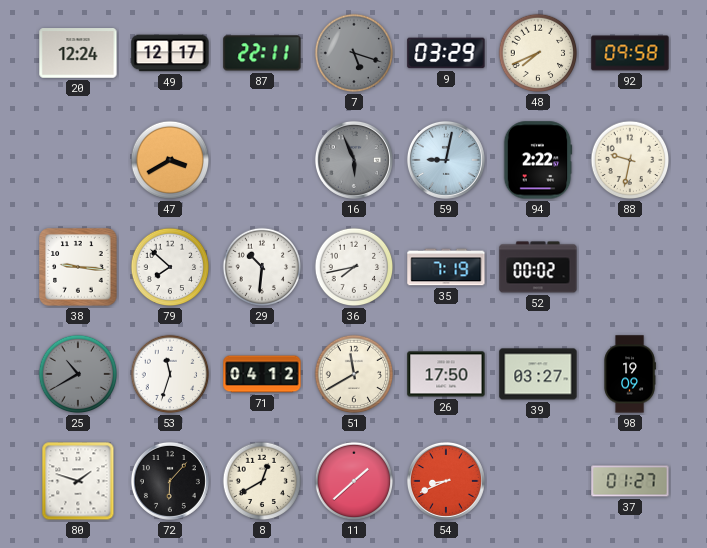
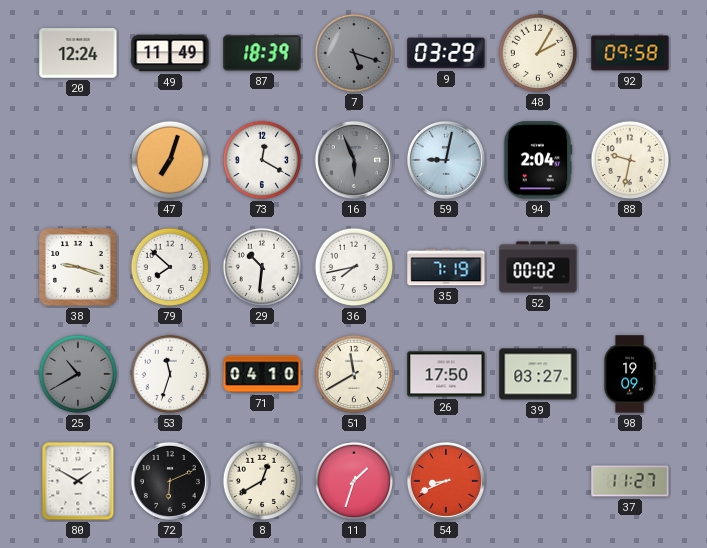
49: 12:17 -> 11:49
87: 22:11 -> 18:39
48: 7:41 -> 2:05
47: 3:40 -> 7:03
73: none -> 12:20
94: 2:22 -> 2:04
38: 9:16 -> 9:18
71: 04:12 -> 04:10
80: 1:48 -> 1:50
72: 6:07 -> 6:11
11: 1:38 -> 1:33
37: 01:27 -> 11:27
